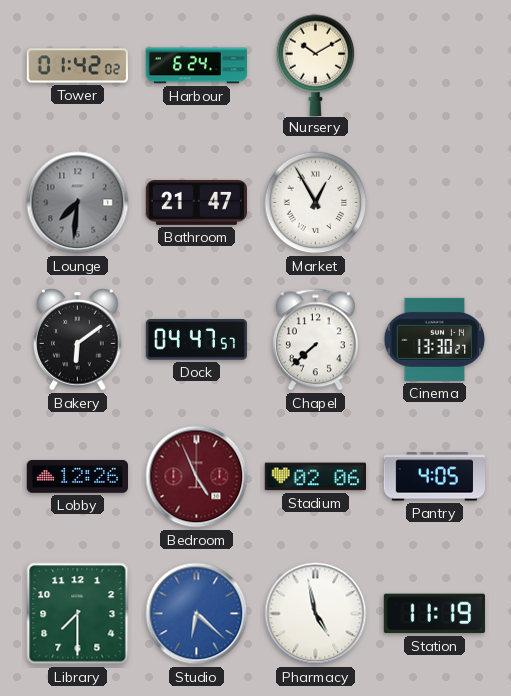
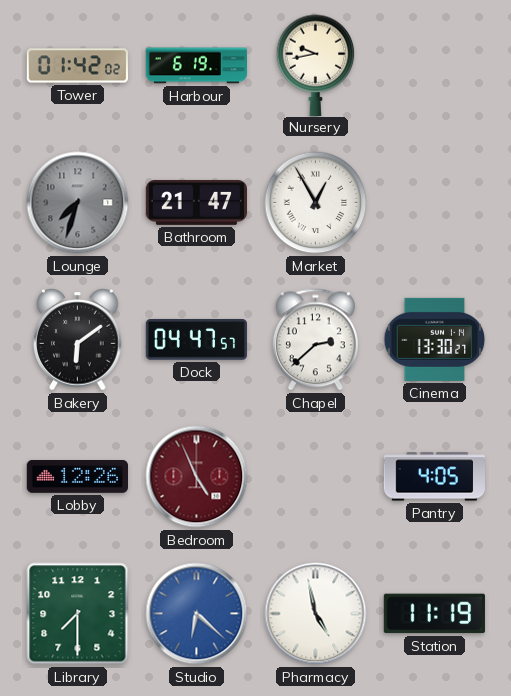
Harbour: 6:24 -> 6:19
Nursery: 10:10 -> 9:43
Lounge: 7:31 -> 7:33
Chapel: 7:38 -> 2:38
Stadium: 02:06 -> none
